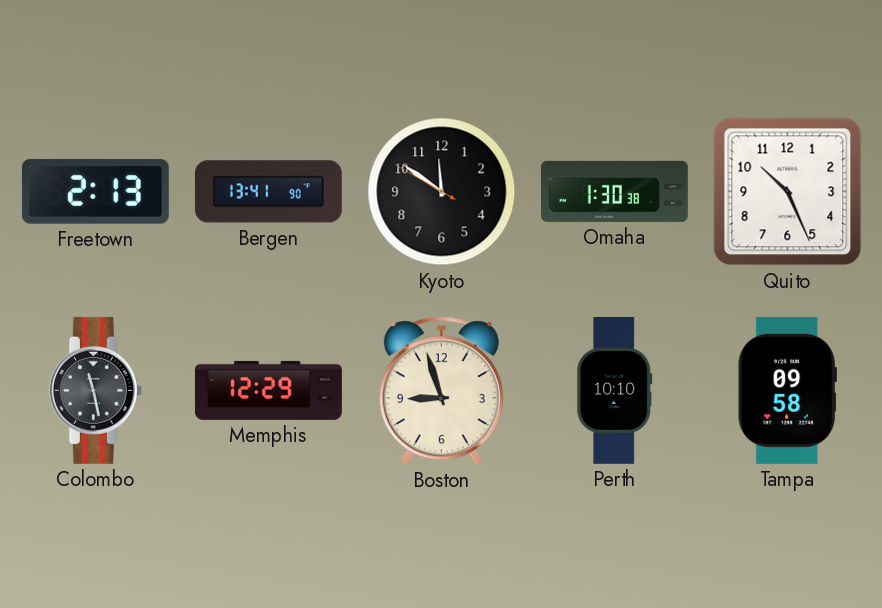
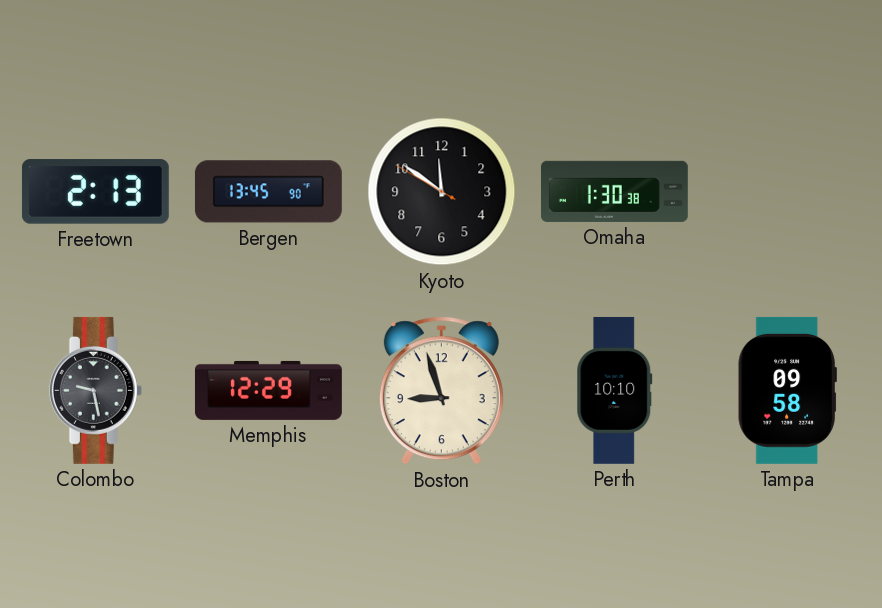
Bergen: 13:41 -> 13:45
Quito: 10:26 -> none
Colombo: 11:28 -> 9:28
